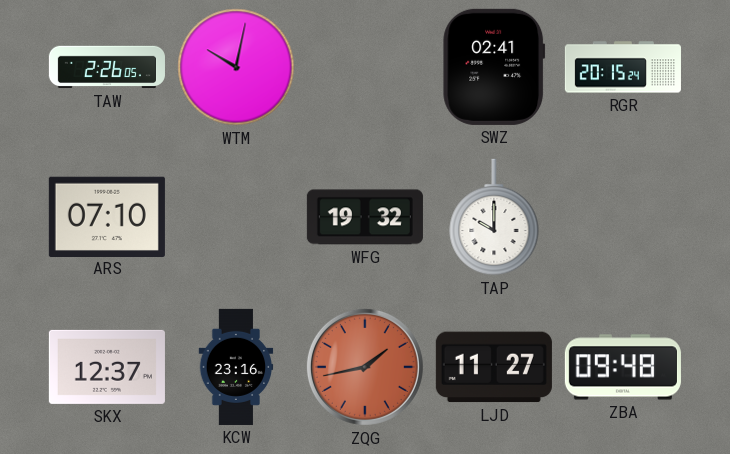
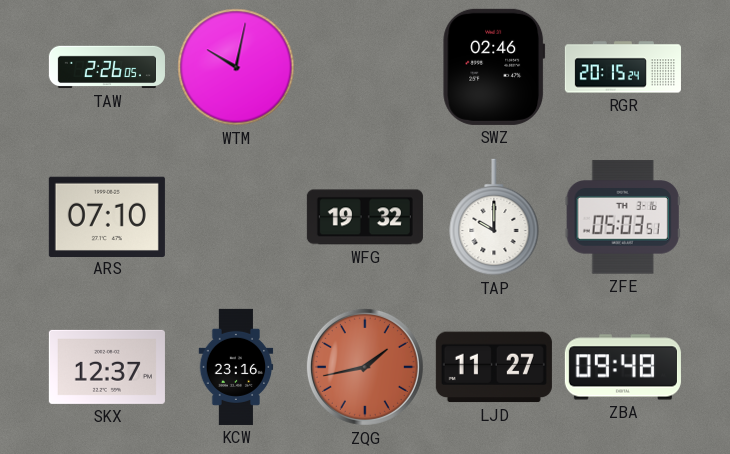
SWZ: 02:41 -> 02:46
ZFE: none -> 05:03
